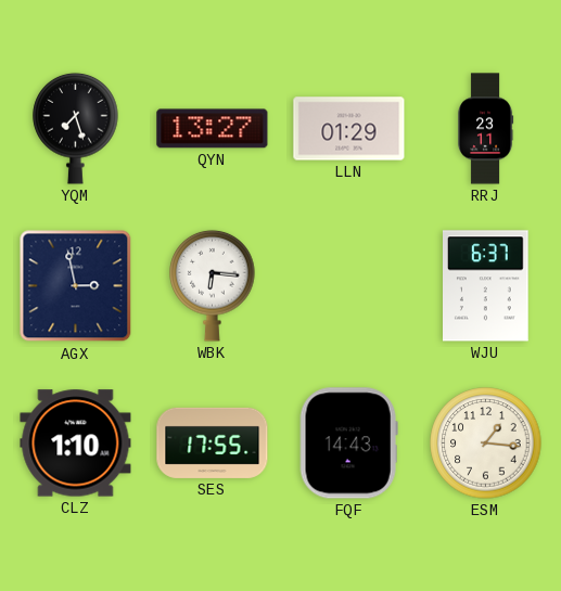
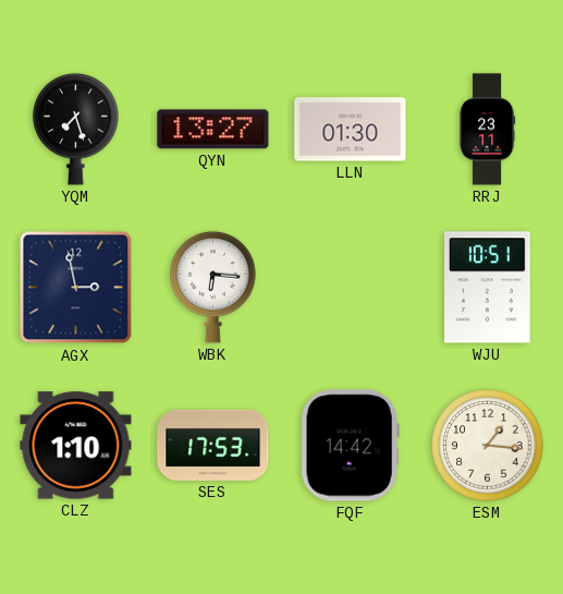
LLN: 01:29 -> 01:30
WJU: 6:37 -> 10:51
SES: 17:55 -> 17:53
FQF: 14:43 -> 14:42
